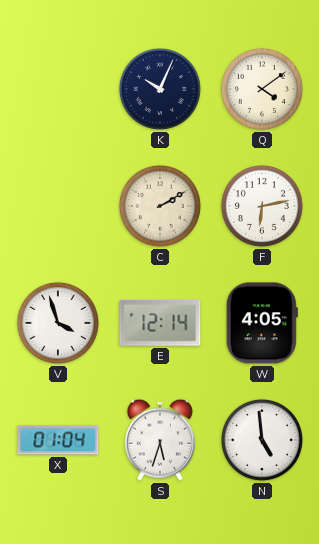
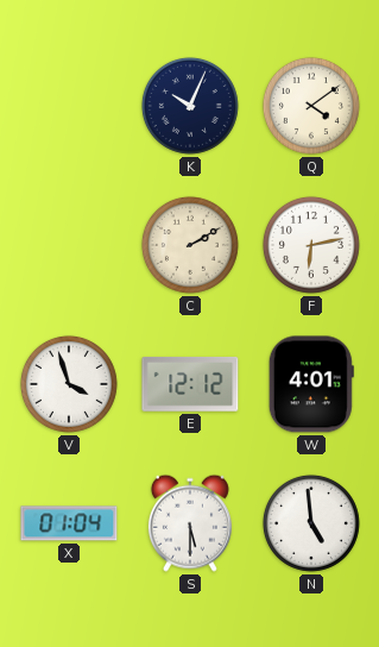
E: 12:14 -> 12:12
W: 4:05 -> 4:01
S: 5:33 -> 5:30
